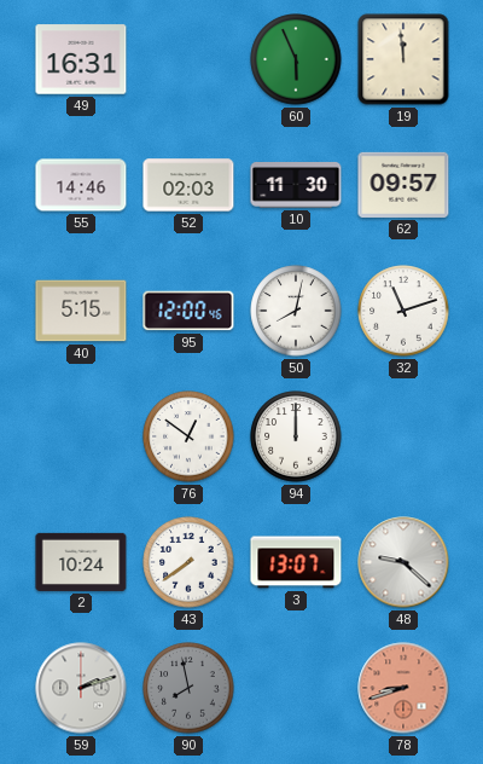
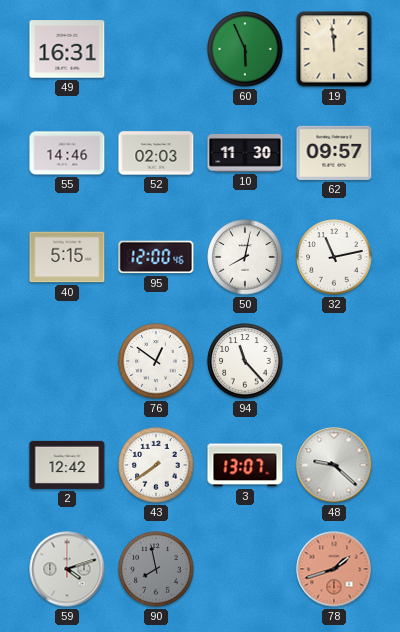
32: 11:12 -> 11:13
94: 12:00 -> 11:23
2: 10:24 -> 12:42
59: 2:12 -> 4:12
78: 8:42 -> 1:42
